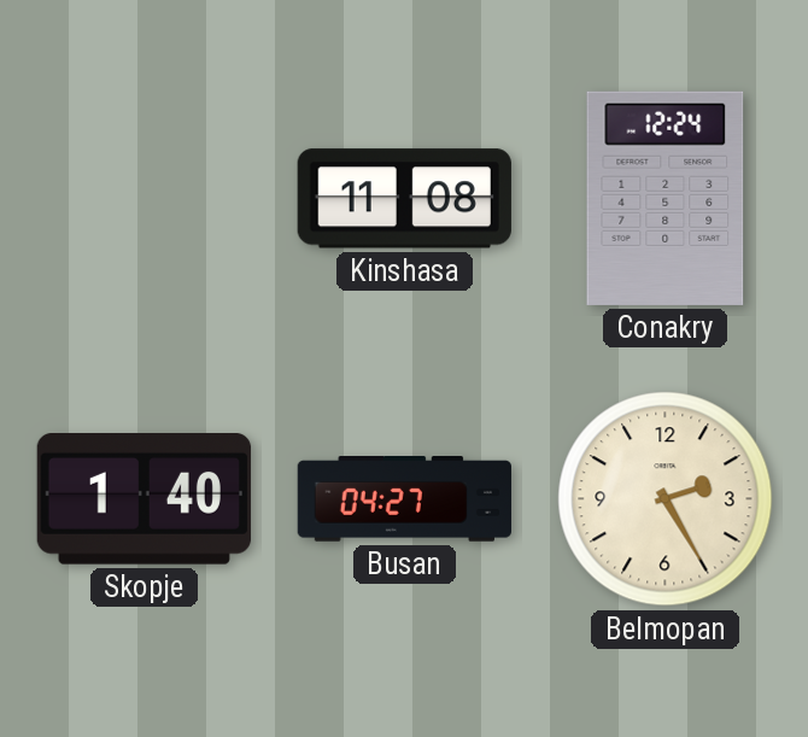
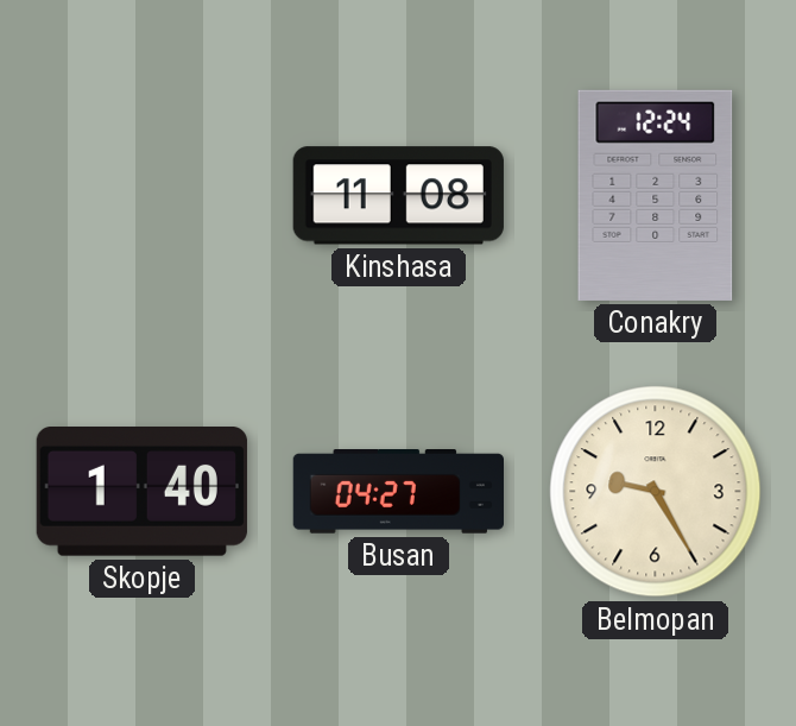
Belmopan: 2:25 -> 9:25
